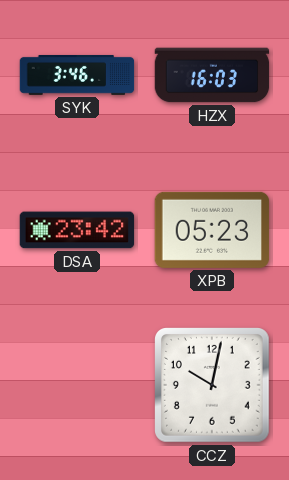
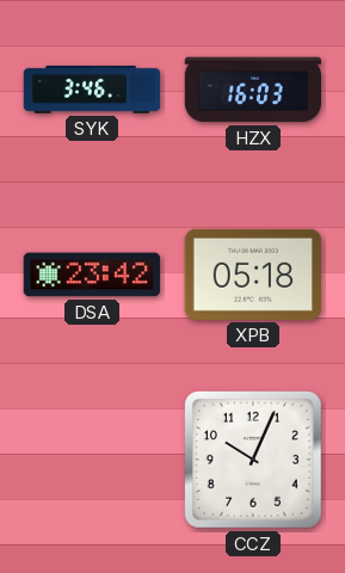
XPB: 05:23 -> 05:18
CCZ: 10:02 -> 10:04
